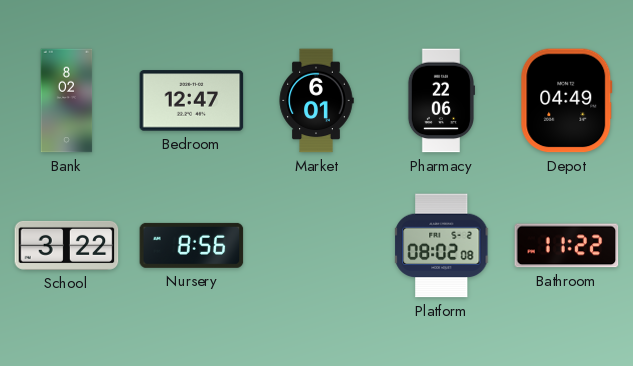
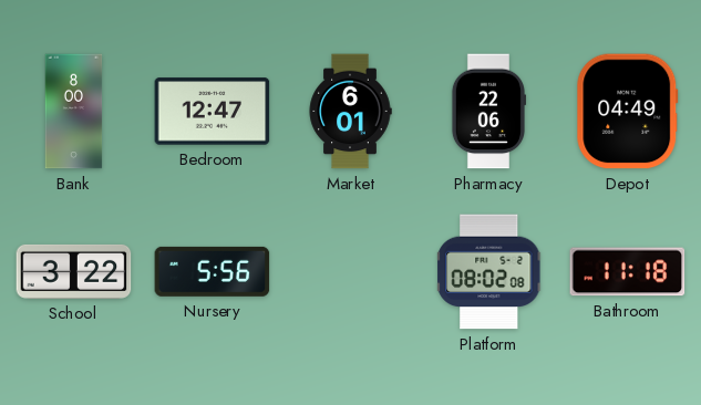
Bank: 8:02 -> 8:00
Nursery: 8:56 -> 5:56
Bathroom: 11:22 -> 11:18
